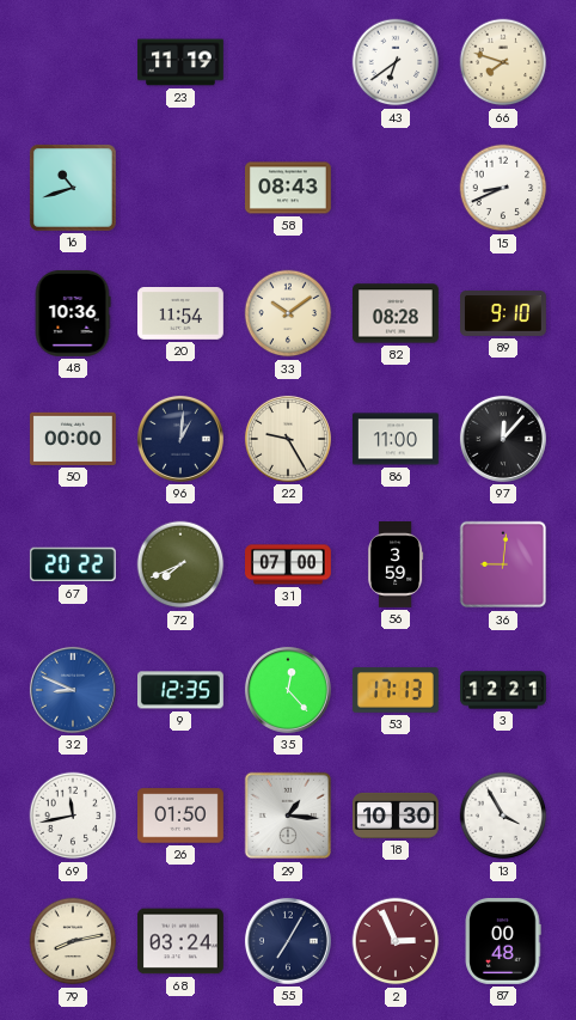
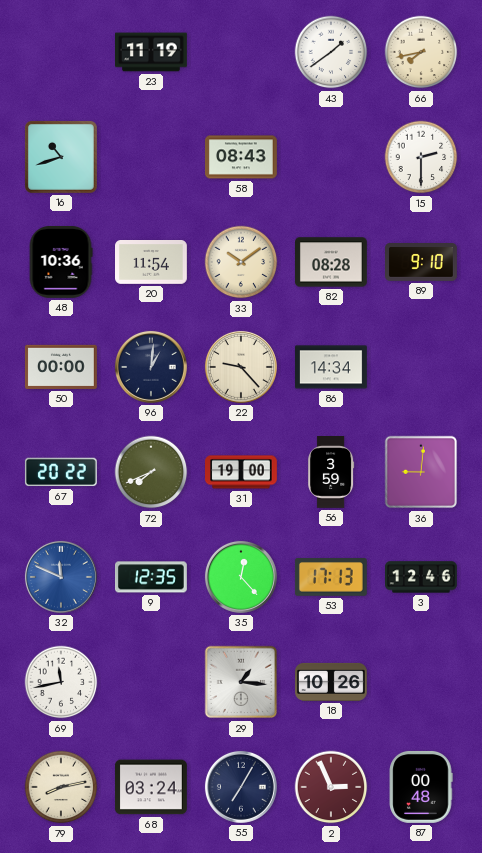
43: 6:39 -> 1:39
66: 7:48 -> 7:43
15: 8:41 -> 2:30
22: 9:25 -> 9:23
86: 11:00 -> 14:34
97: 12:07 -> none
31: 07:00 -> 19:00
32: 8:49 -> 11:49
3: 12:21 -> 12:46
26: 01:50 -> none
18: 10:30 -> 10:26
13: 3:55 -> none
